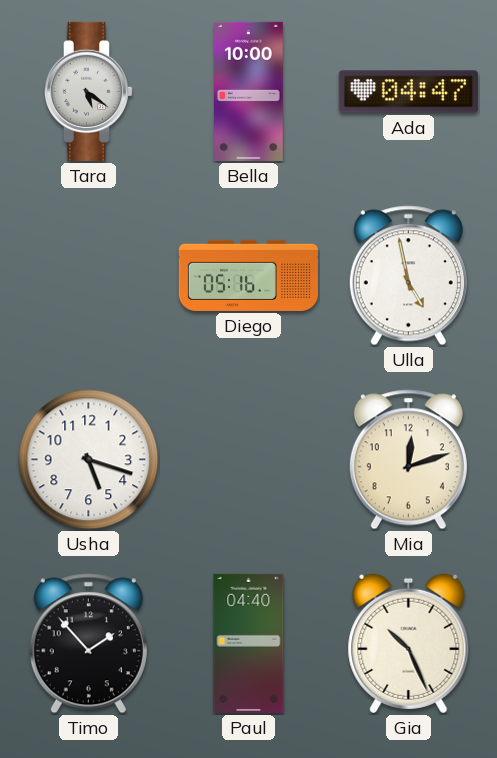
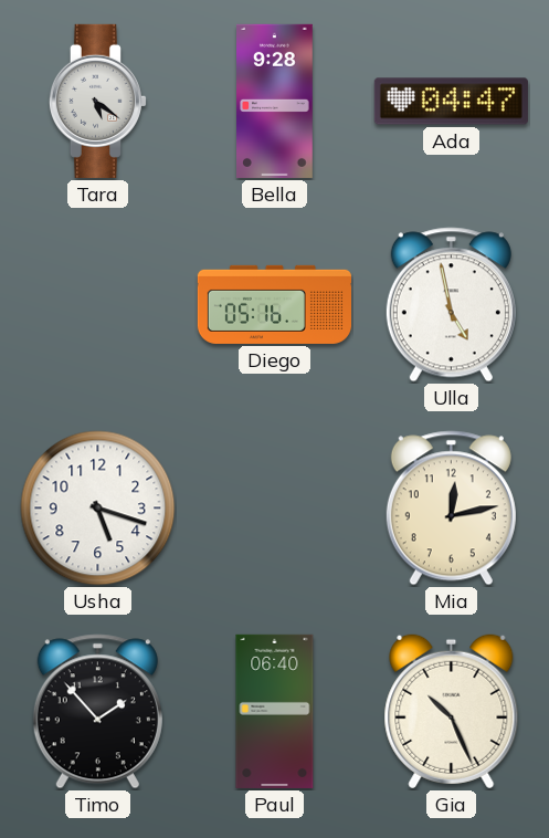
Bella: 10:00 -> 9:28
Mia: 12:12 -> 12:13
Paul: 04:40 -> 06:40
